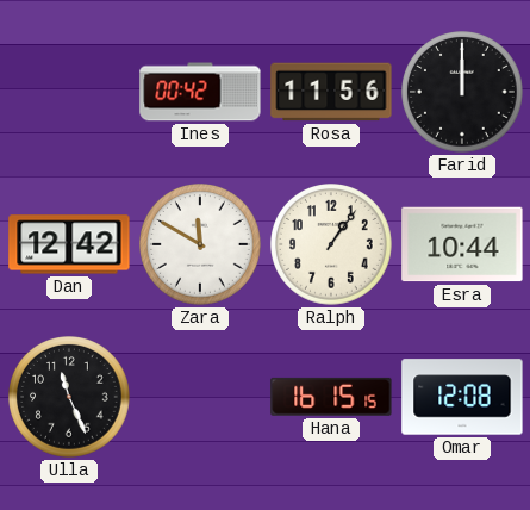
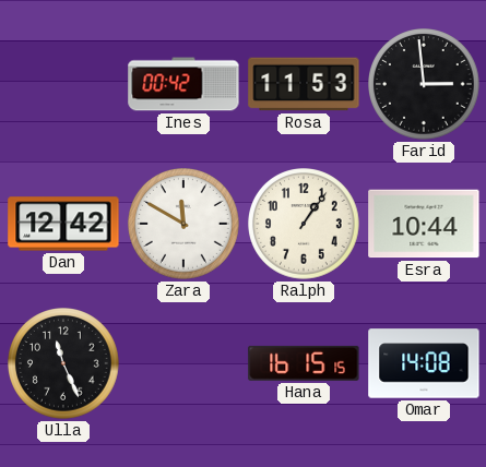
Rosa: 11:56 -> 11:53
Farid: 12:00 -> 2:59
Omar: 12:08 -> 14:08
